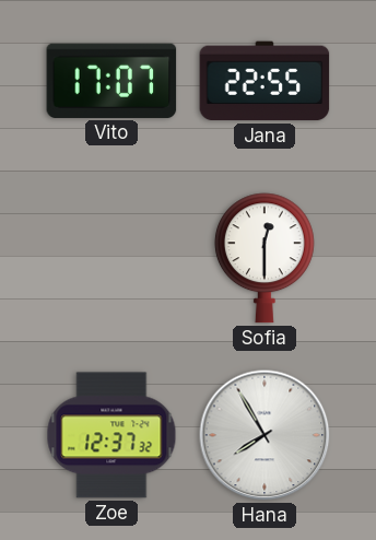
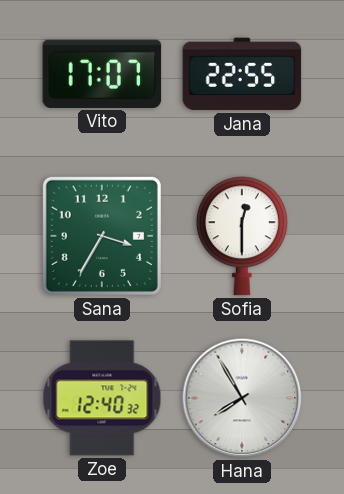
Sana: none -> 3:35
Zoe: 12:37 -> 12:40
